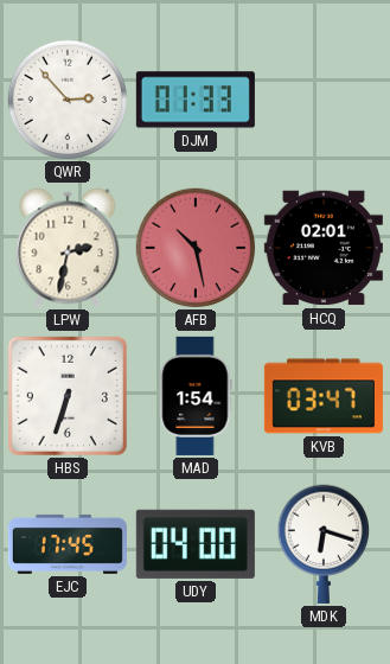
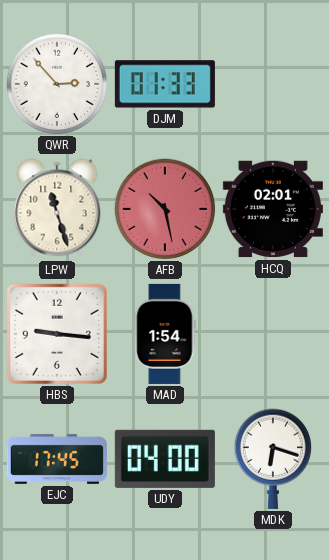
LPW: 2:32 -> 11:27
HBS: 6:33 -> 9:16
KVB: 03:47 -> none
